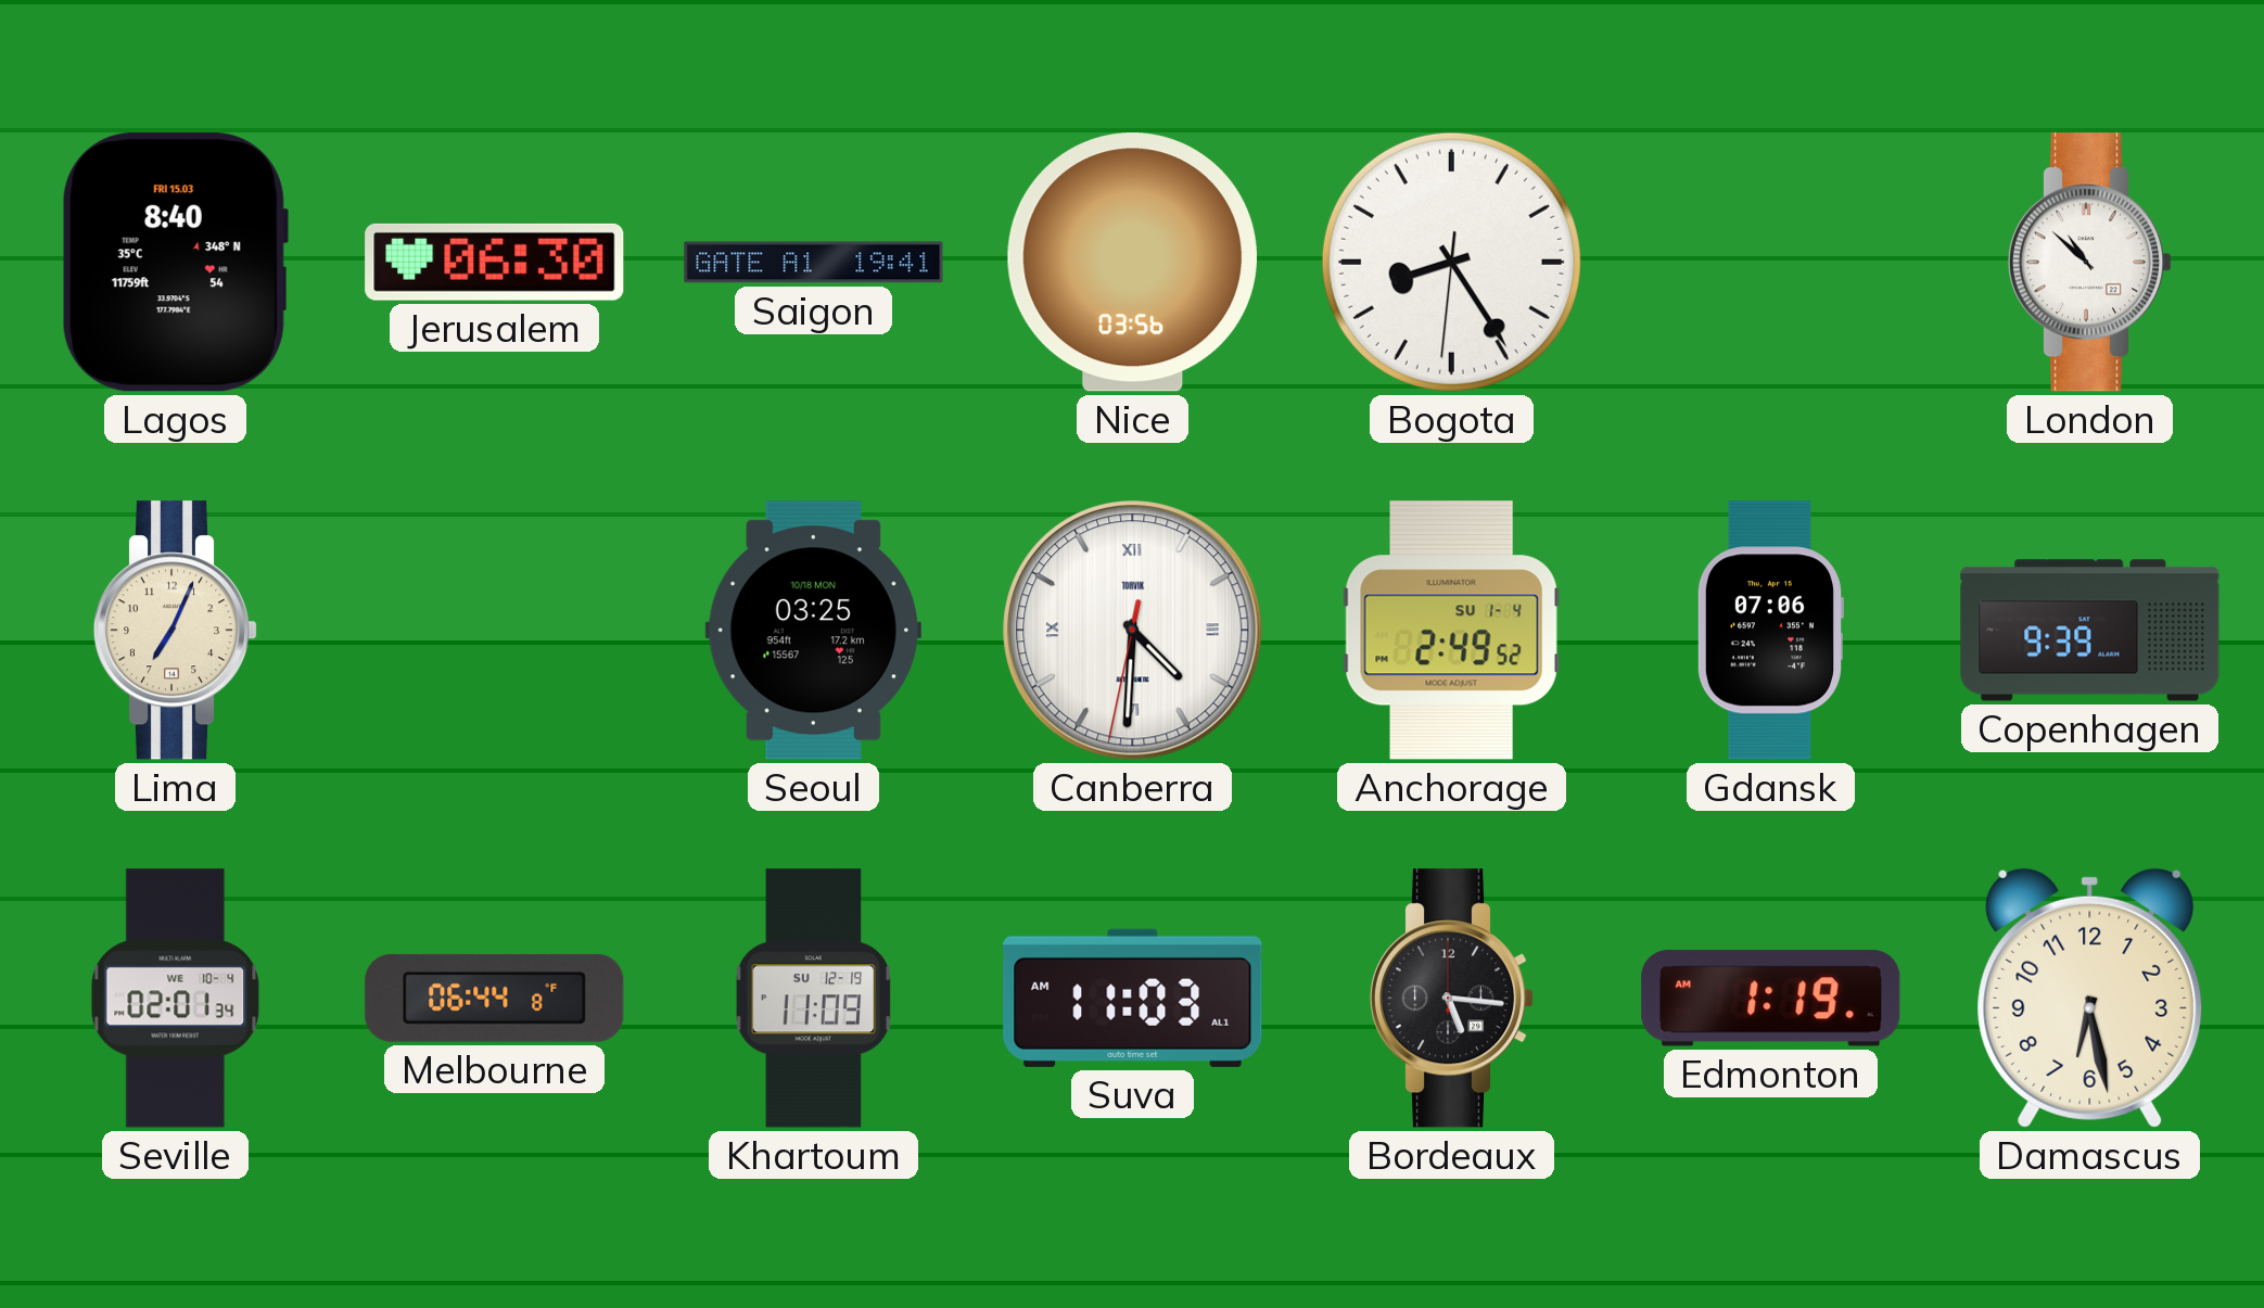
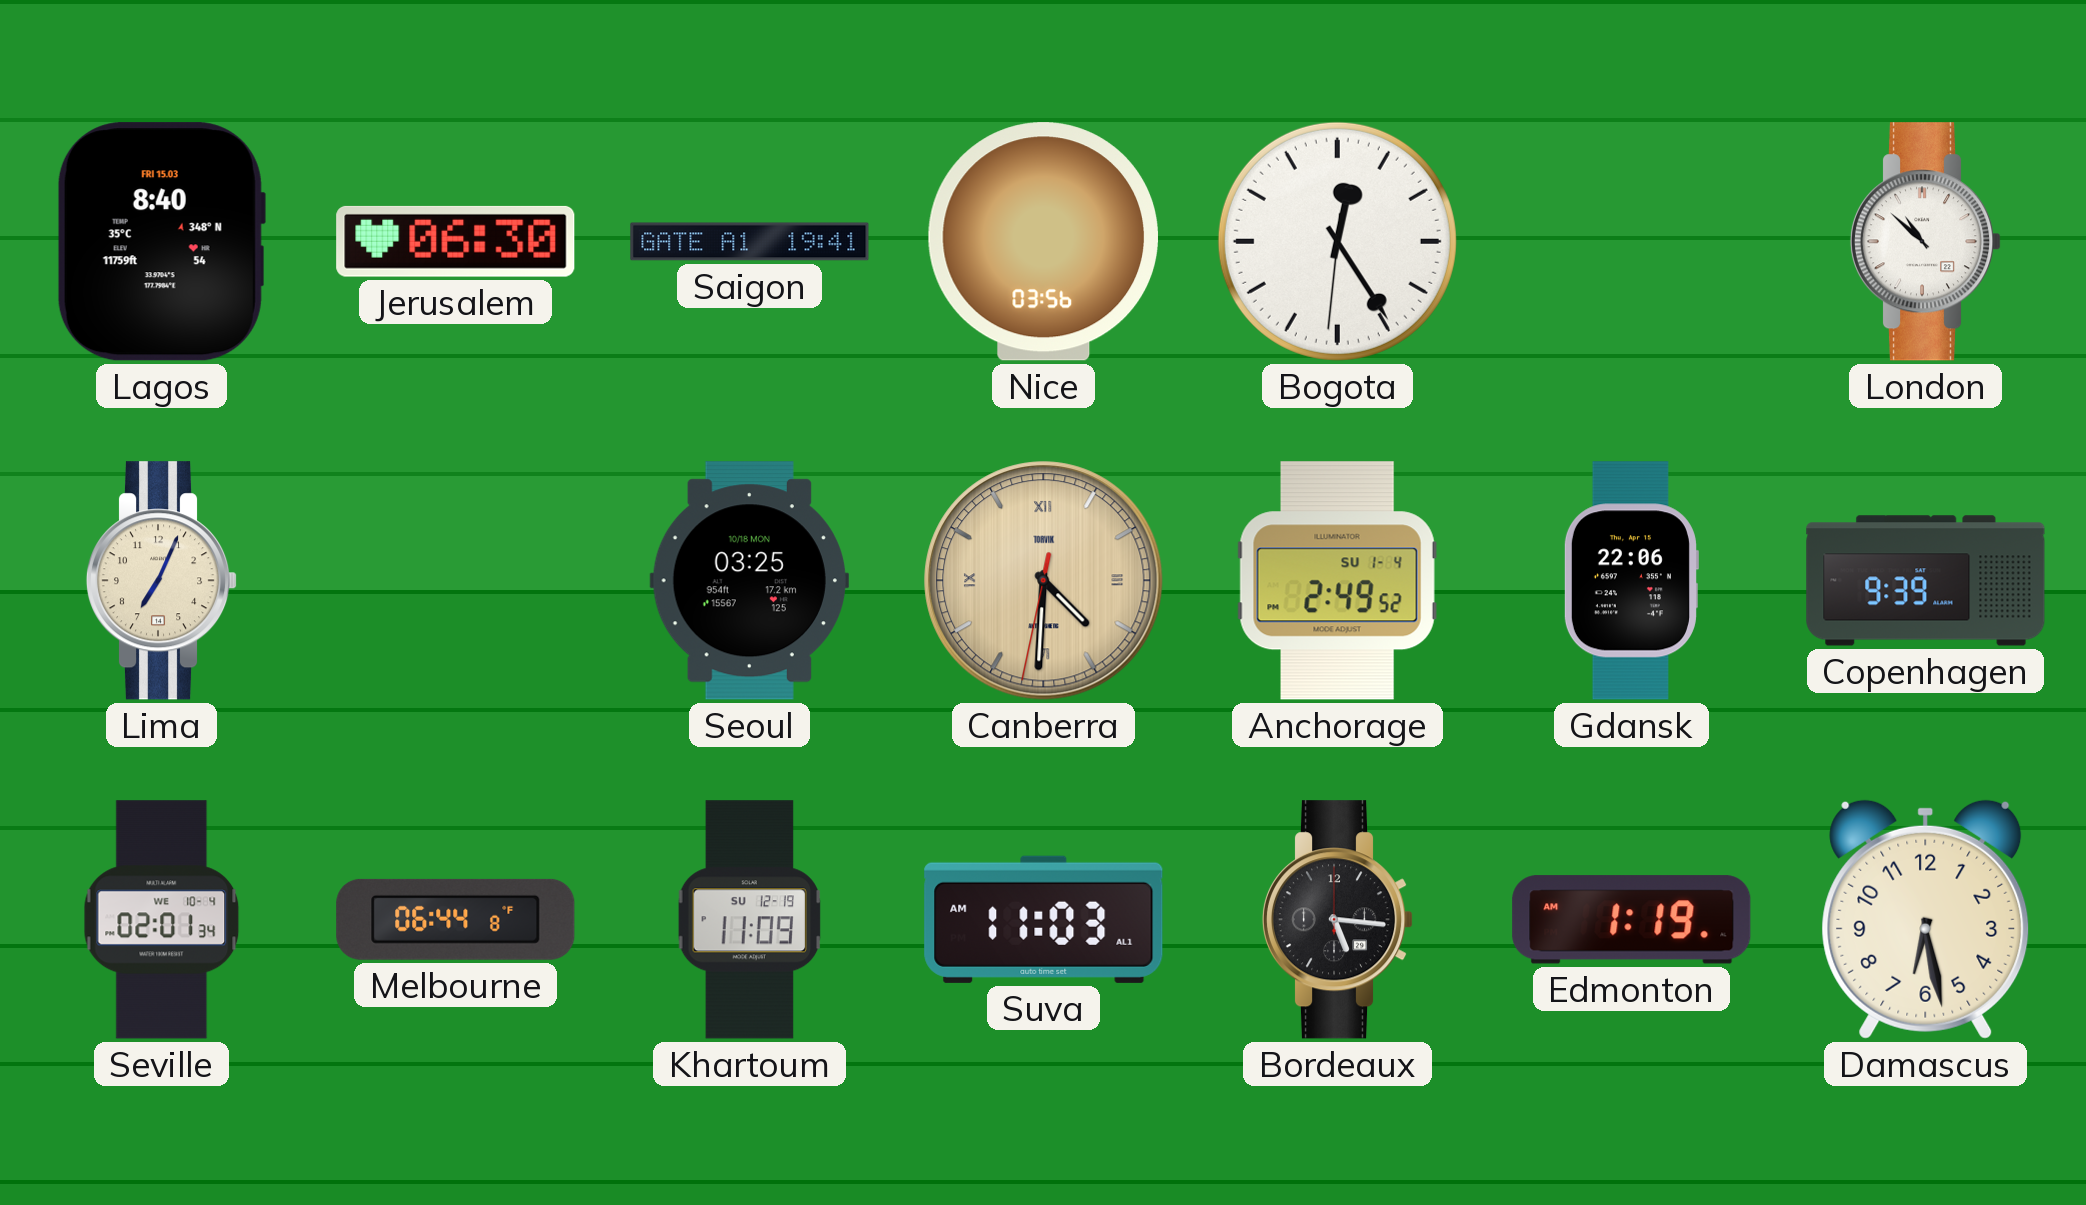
Bogota: 8:24 -> 12:24
Canberra dial: white -> champagne
Gdansk: 07:06 -> 22:06
